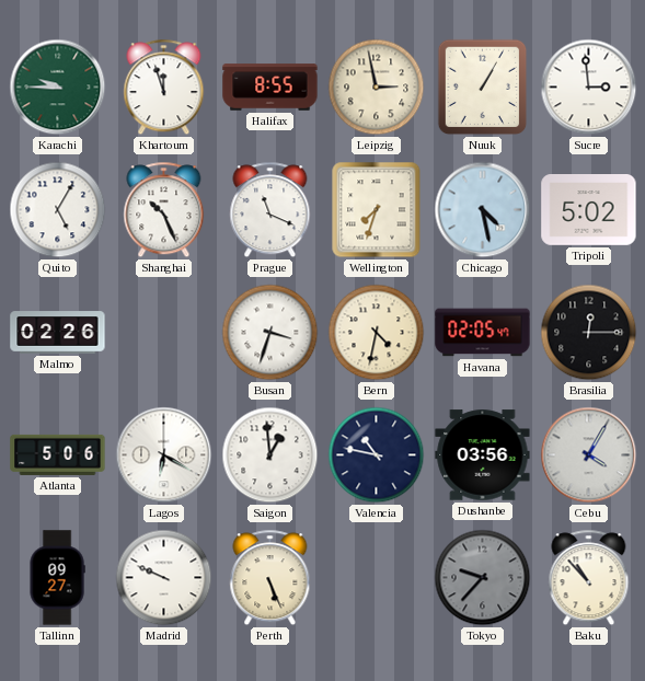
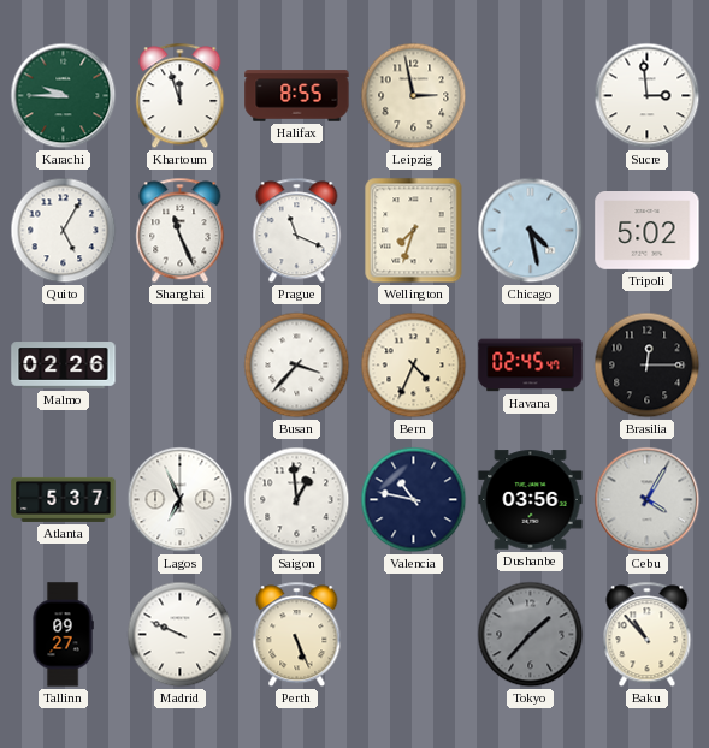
Nuuk: 1:05 -> none
Shanghai: 10:26 -> 11:26
Busan: 3:33 -> 3:37
Bern: 4:32 -> 4:34
Havana: 02:05 -> 02:45
Atlanta: 5:06 -> 5:37
Lagos: 6:20 -> 6:56
Tokyo: 9:37 -> 1:37
